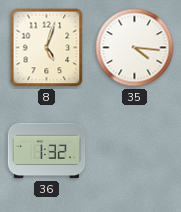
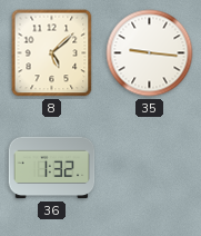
8: 5:03 -> 5:08
35: 4:16 -> 9:16
